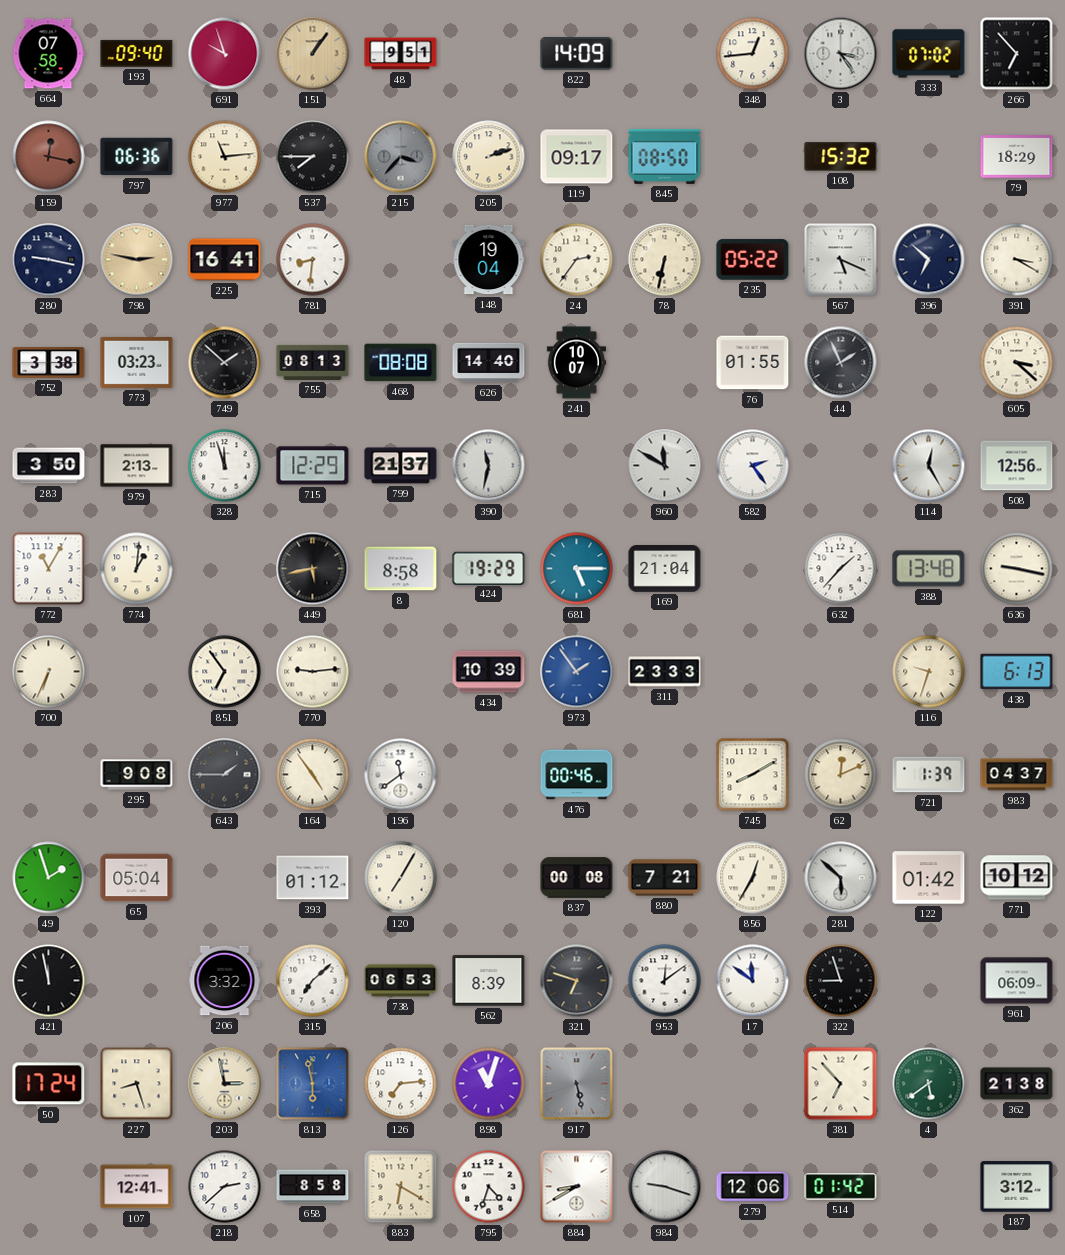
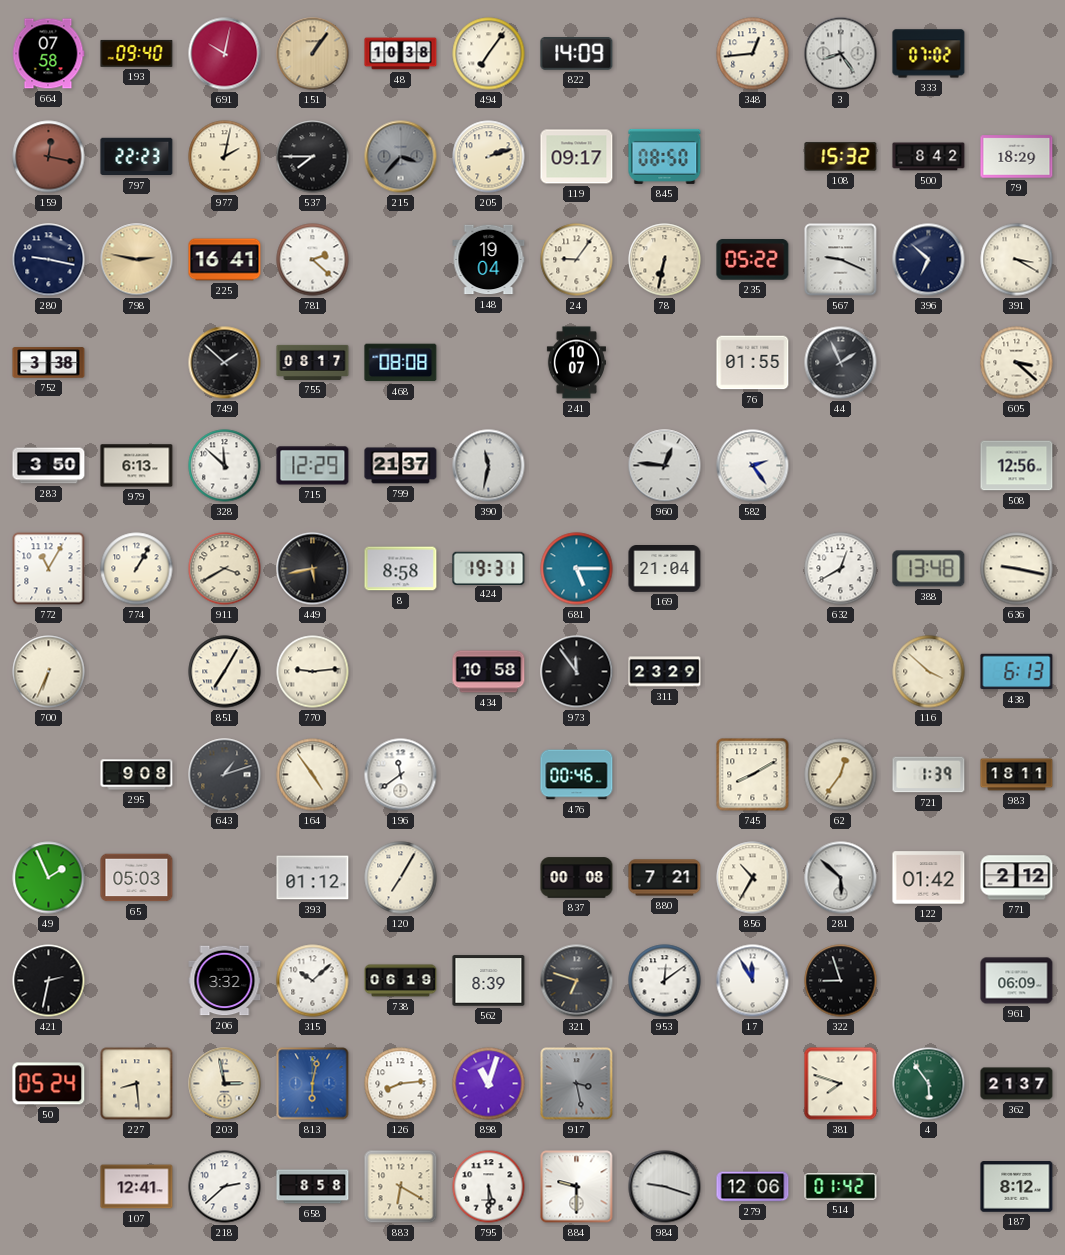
691: 9:57 -> 10:02
48: 9:51 -> 10:38
494: none -> 7:06
3: 3:24 -> 8:24
266: 6:53 -> none
797: 06:36 -> 22:23
977: 11:14 -> 2:02
500: none -> 8:42
781: 8:31 -> 2:22
24: 2:36 -> 9:06
567: 5:19 -> 9:19
773: 03:23 -> none
755: 08:13 -> 08:17
626: 14:40 -> none
979: 2:13 -> 6:13
328: 11:57 -> 11:52
960: 11:50 -> 12:46
114: 12:25 -> none
774: 1:01 -> 1:05
911: none -> 3:40
424: 19:29 -> 19:31
632: 1:37 -> 12:40
851: 6:54 -> 7:05
434: 10:39 -> 10:58
973: 1:54 -> 11:54
973 dial: blue -> black
311: 23:33 -> 23:29
116: 9:33 -> 3:52
643: 1:45 -> 1:12
62: 12:11 -> 12:36
983: 04:37 -> 18:11
49: 1:57 -> 1:56
65: 05:04 -> 05:03
856: 12:35 -> 10:35
771: 10:12 -> 2:12
421: 11:58 -> 2:32
315: 7:08 -> 10:08
738: 06:53 -> 06:19
17: 11:51 -> 11:55
50: 17:24 -> 05:24
227: 8:27 -> 8:29
813: 5:58 -> 6:02
126: 7:14 -> 8:14
917: 5:28 -> 3:28
381: 6:53 -> 7:48
4: 5:39 -> 5:54
362: 21:38 -> 21:37
795: 4:33 -> 5:30
884: 8:40 -> 9:30
187: 3:12 -> 8:12
